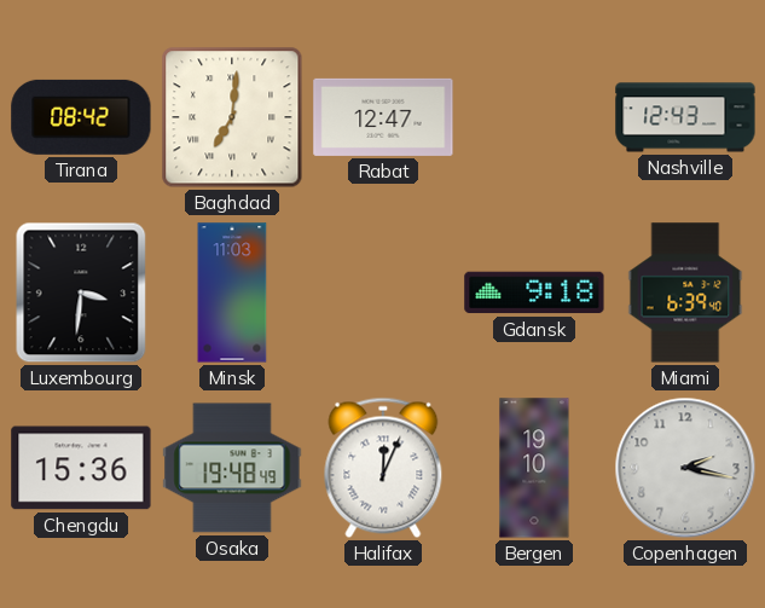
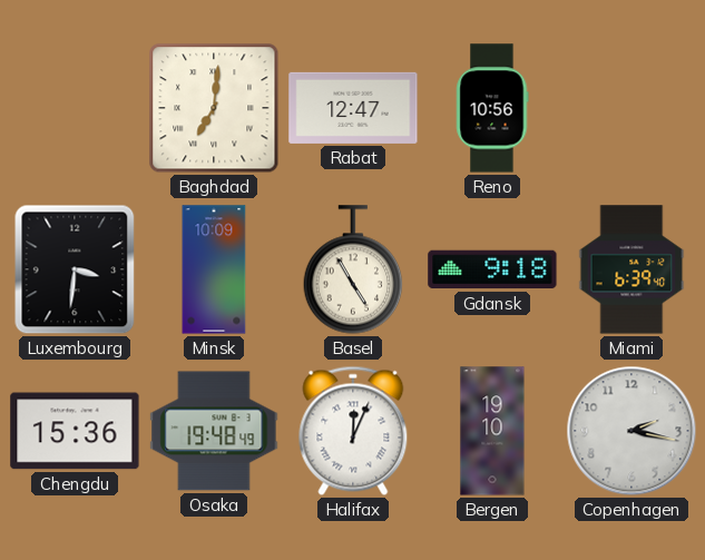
Tirana: 08:42 -> none
Reno: none -> 10:56
Nashville: 12:43 -> none
Minsk: 11:03 -> 10:09
Basel: none -> 4:55
